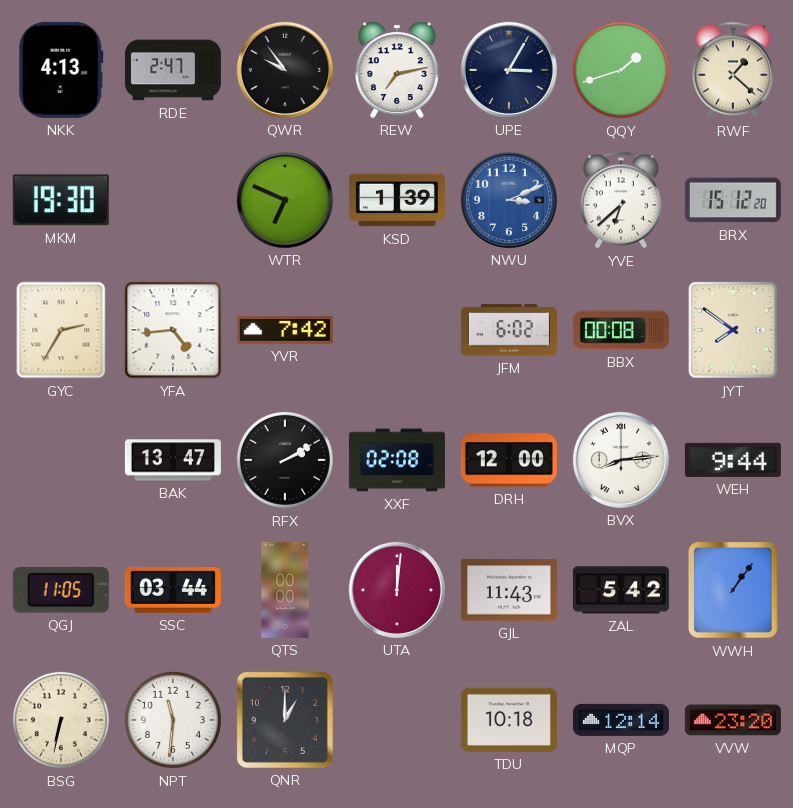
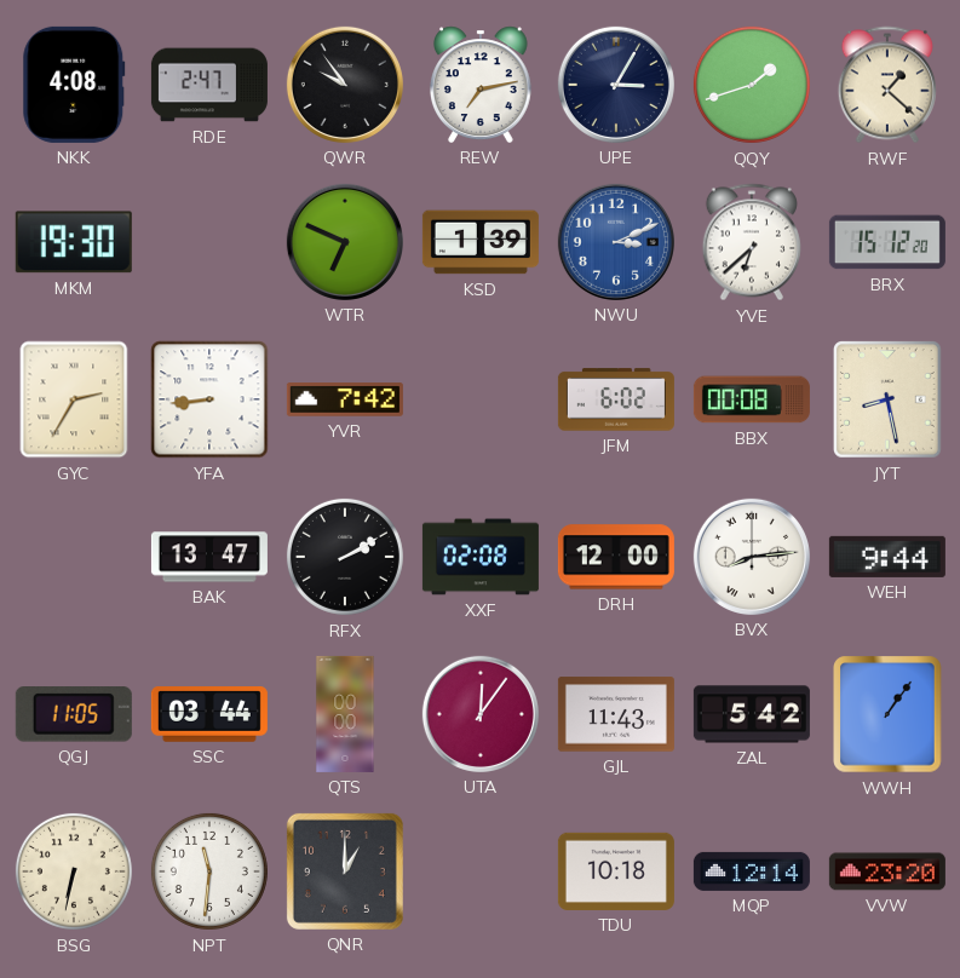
NKK: 4:13 -> 4:08
YFA: 4:44 -> 8:44
JYT: 7:51 -> 8:28
UTA: 12:01 -> 12:06
